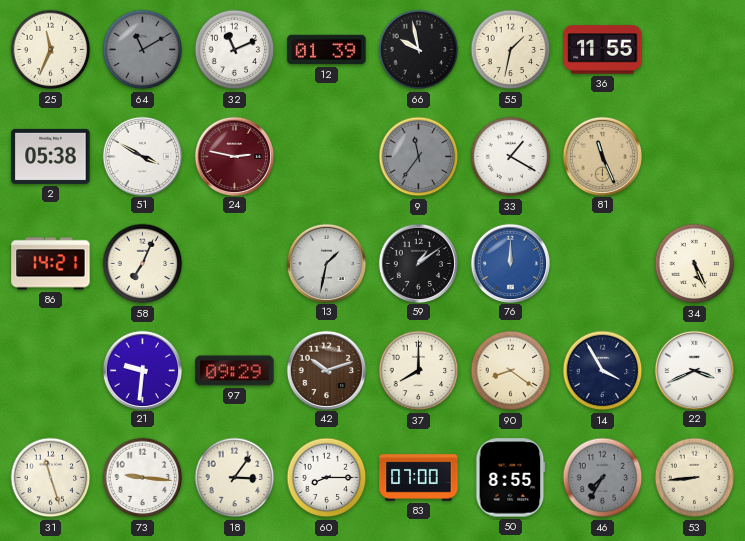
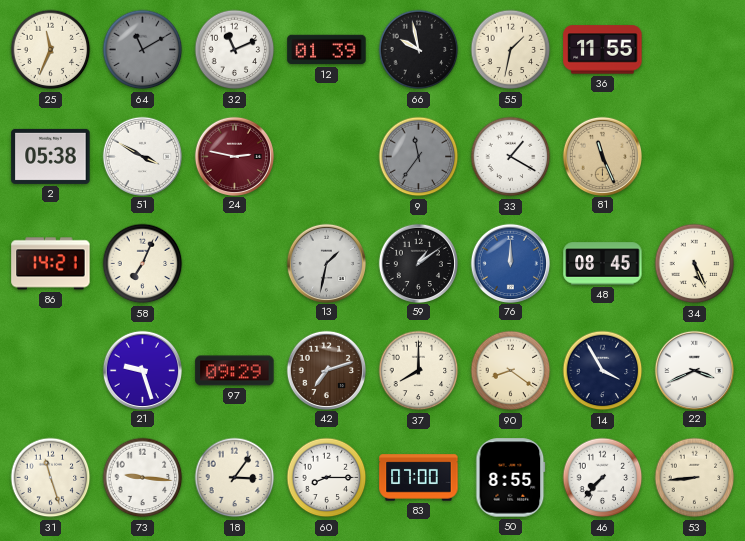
48: none -> 08:45
21: 9:31 -> 9:27
42: 10:12 -> 7:12
46: 7:35 -> 7:37
46 dial: grey -> white
